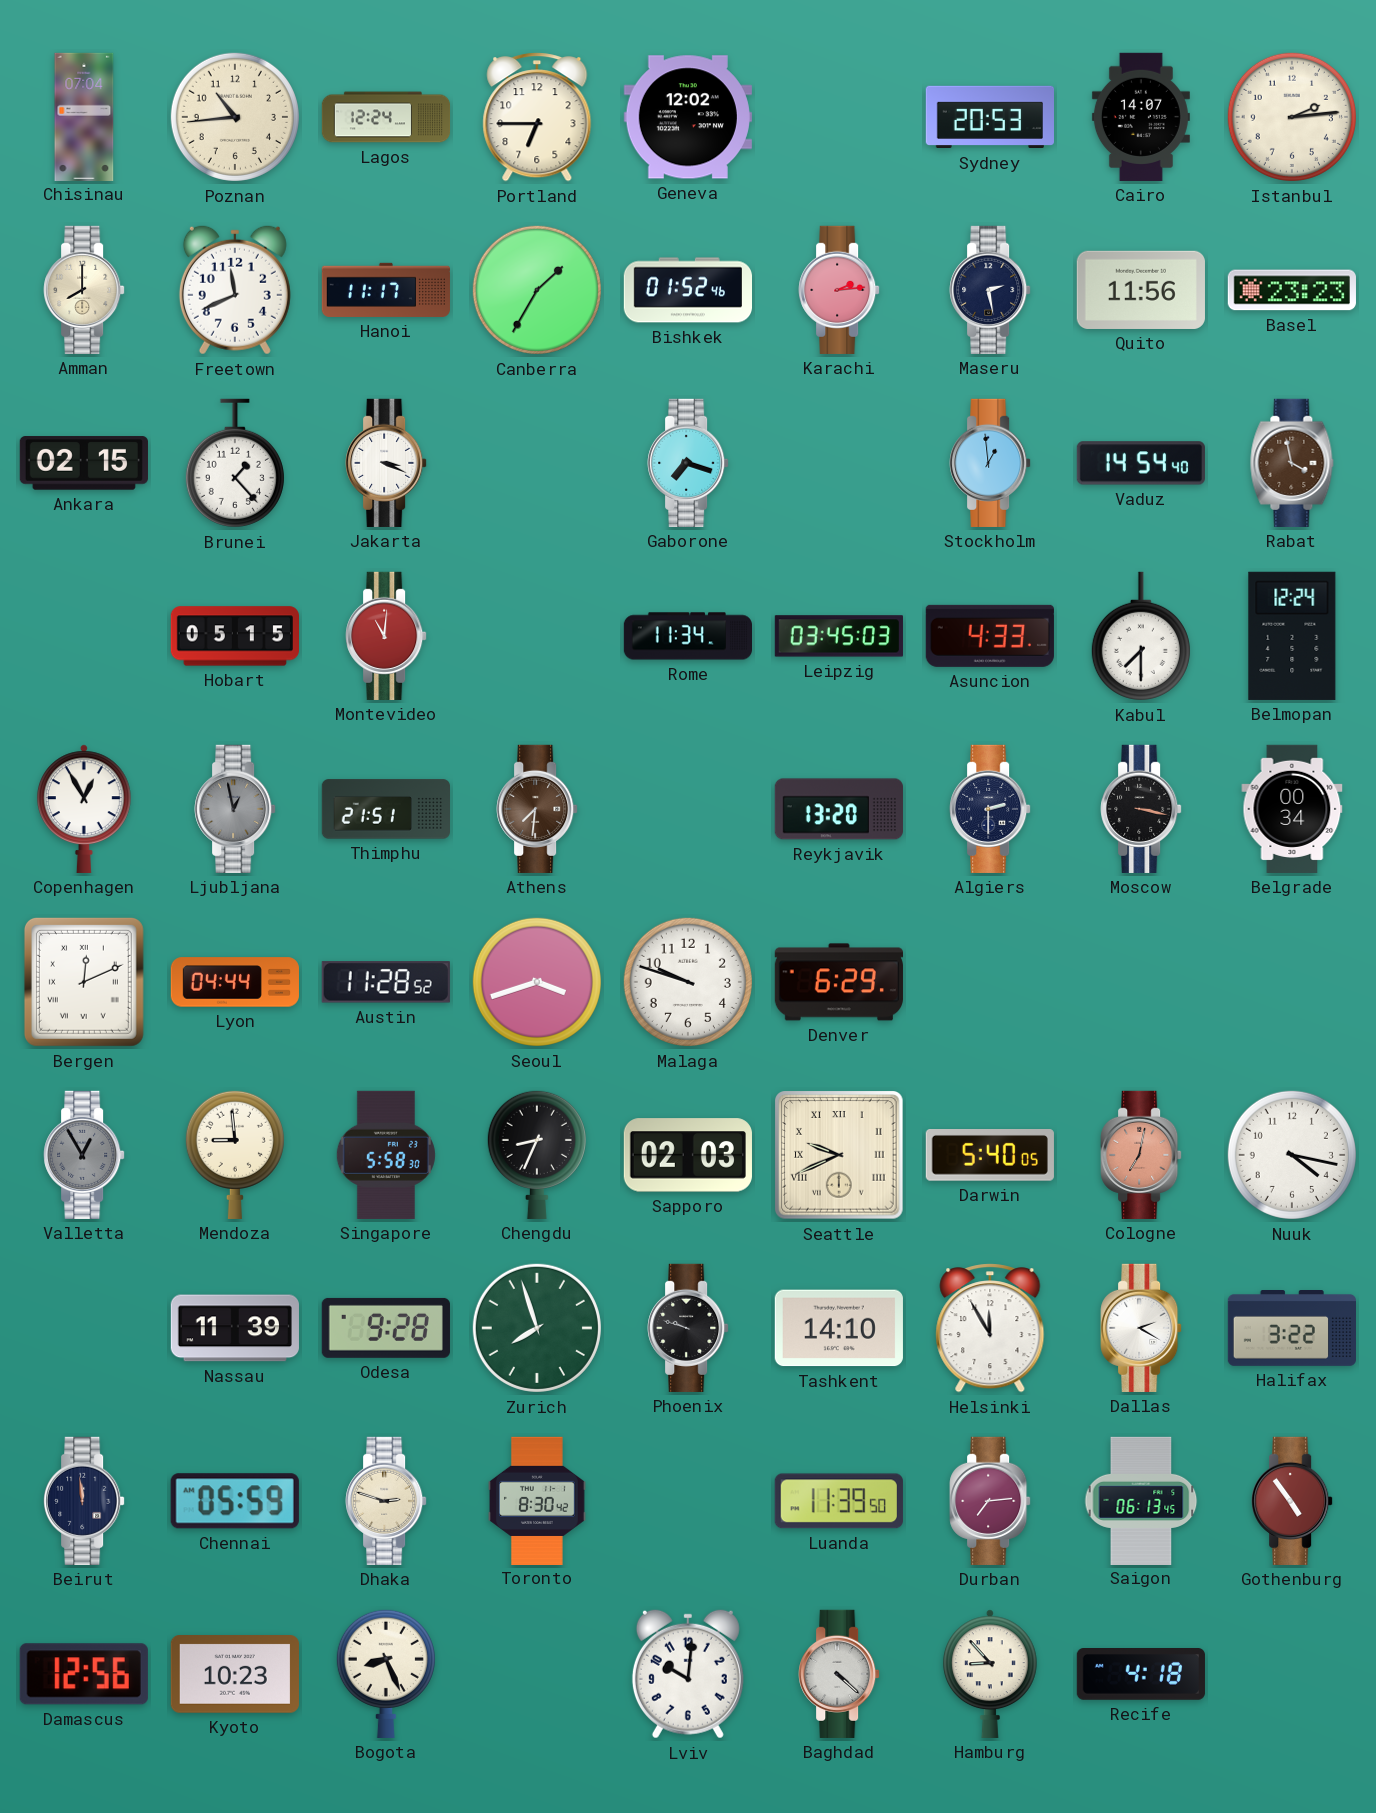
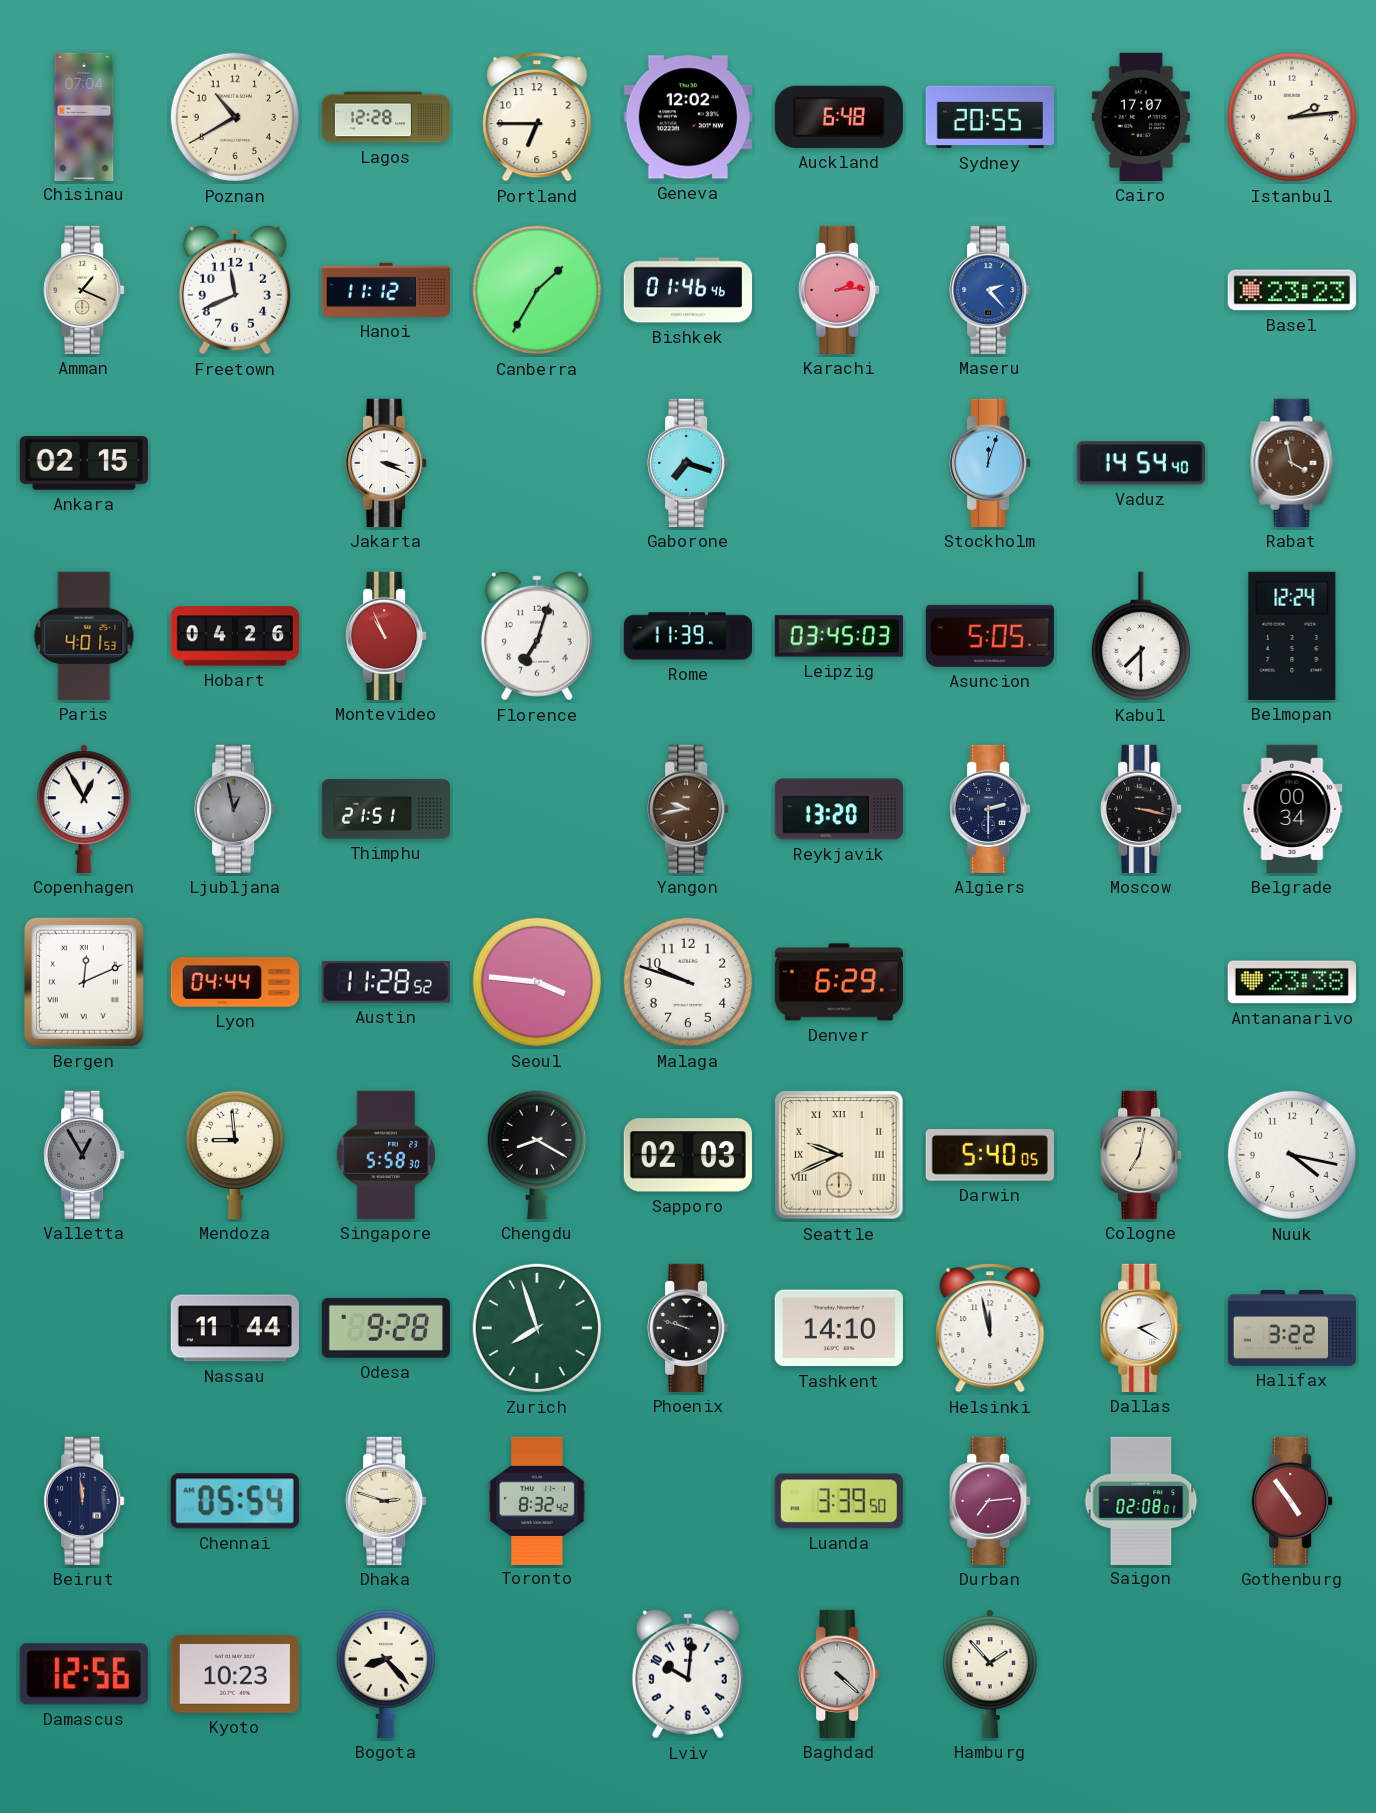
Poznan: 10:44 -> 10:40
Lagos: 12:24 -> 12:28
Auckland: none -> 6:48
Sydney: 20:53 -> 20:55
Cairo: 14:07 -> 17:07
Amman: 8:00 -> 1:19
Hanoi: 11:17 -> 11:12
Bishkek: 01:52 -> 01:46
Maseru: 2:28 -> 2:23
Maseru dial: navy -> blue
Quito: 11:56 -> none
Brunei: 1:23 -> none
Stockholm: 12:59 -> 12:03
Paris: none -> 4:01
Hobart: 05:15 -> 04:26
Montevideo: 11:01 -> 10:56
Florence: none -> 7:03
Rome: 11:34 -> 11:39
Asuncion: 4:33 -> 5:05
Athens: 7:31 -> none
Yangon: none -> 9:43
Seoul: 3:42 -> 3:46
Antananarivo: none -> 23:38
Chengdu: 8:34 -> 8:20
Cologne dial: salmon -> cream
Nassau: 11:39 -> 11:44
Helsinki: 11:55 -> 11:58
Chennai: 05:59 -> 05:54
Toronto: 8:30 -> 8:32
Luanda: 11:39 -> 3:39
Saigon: 06:13 -> 02:08
Bogota: 8:26 -> 8:23
Hamburg: 8:53 -> 1:53
Recife: 4:18 -> none
